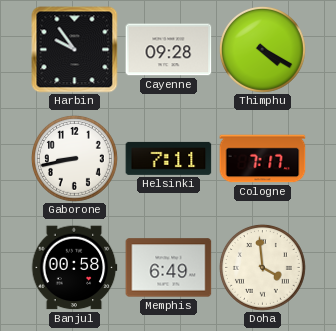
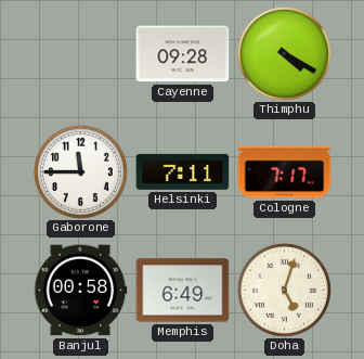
Harbin: 9:54 -> none
Gaborone: 8:43 -> 11:45
Doha: 3:59 -> 5:03
